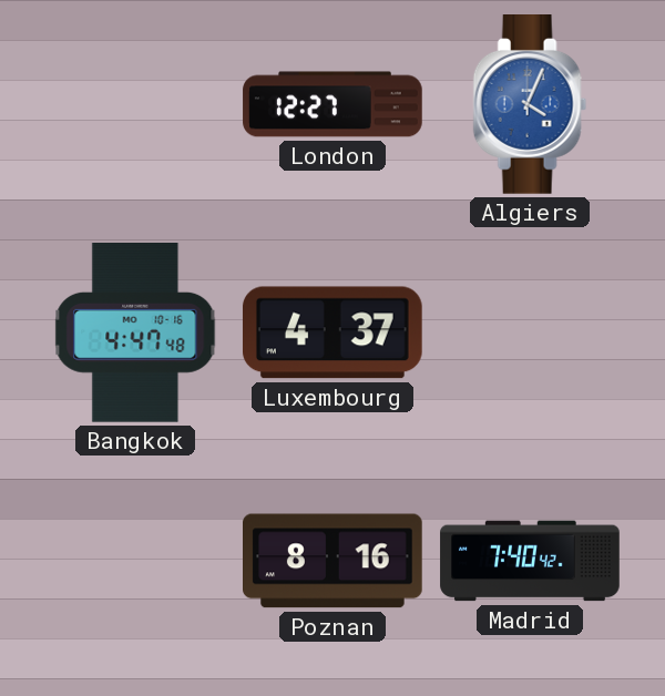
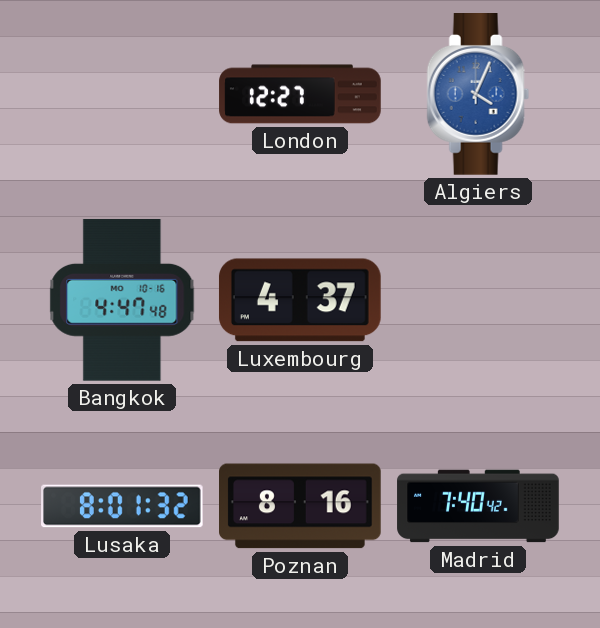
Lusaka: none -> 8:01
